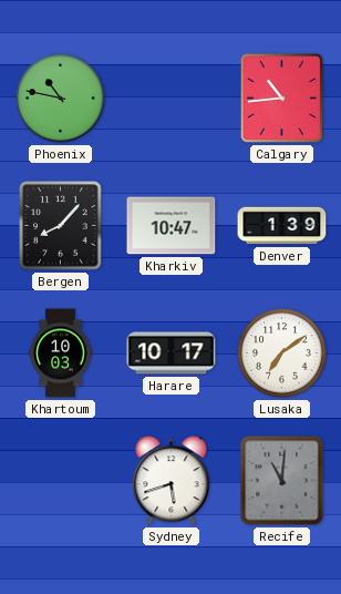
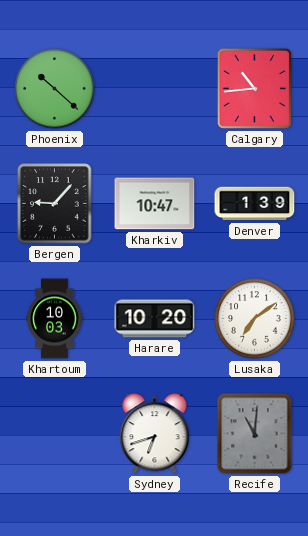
Phoenix: 10:47 -> 10:22
Bergen: 8:07 -> 9:07
Harare: 10:17 -> 10:20
Sydney: 5:42 -> 6:42
